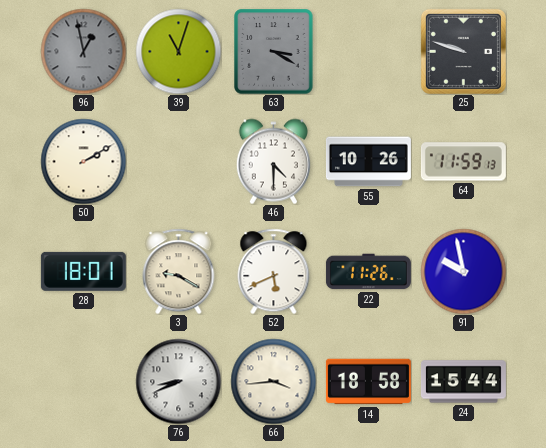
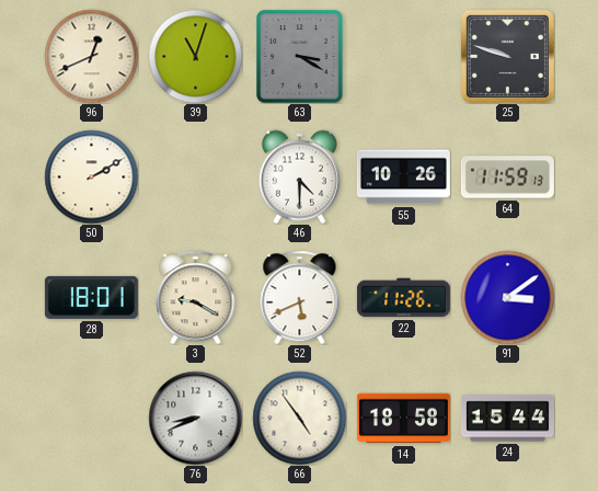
96: 12:58 -> 12:41
96 dial: grey -> cream
91: 9:58 -> 3:09
66: 3:44 -> 4:54
